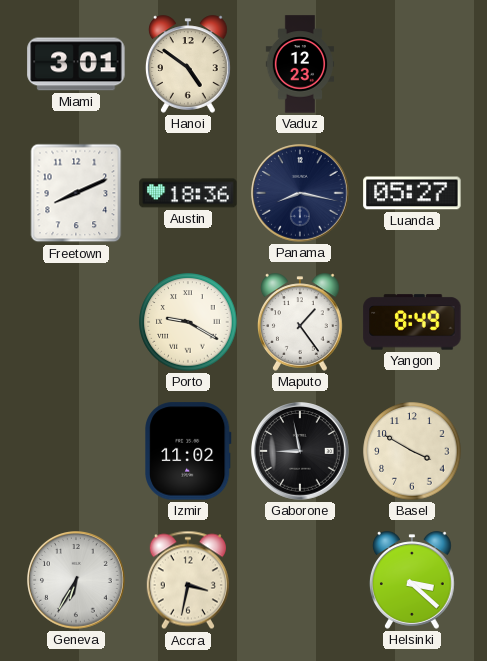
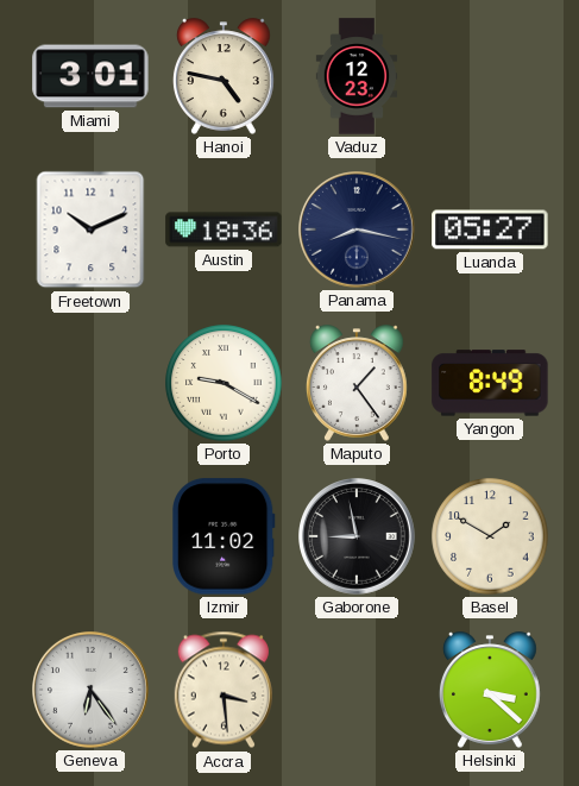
Hanoi: 4:51 -> 4:47
Freetown: 8:11 -> 10:11
Basel: 3:50 -> 1:50
Geneva: 6:35 -> 6:24
Accra: 3:32 -> 3:29
